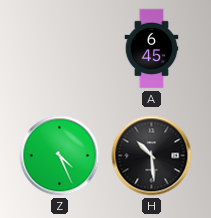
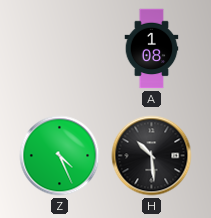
A: 6:45 -> 1:08
